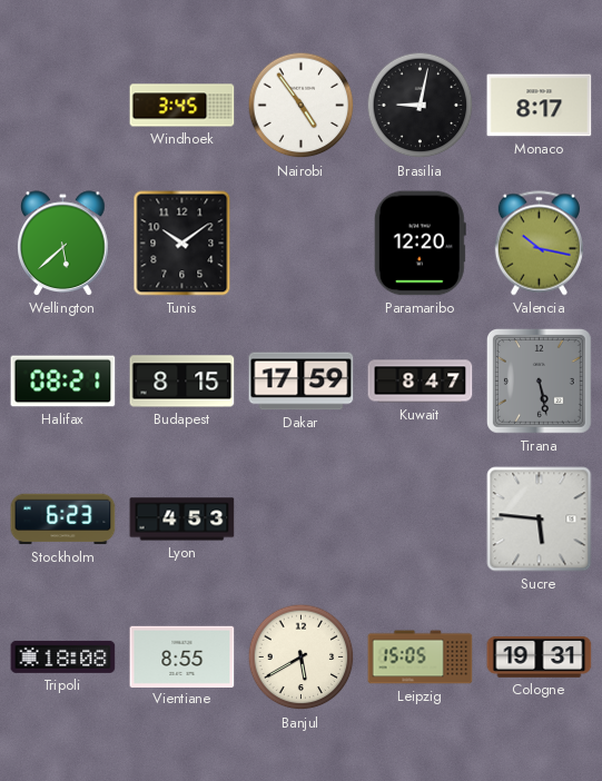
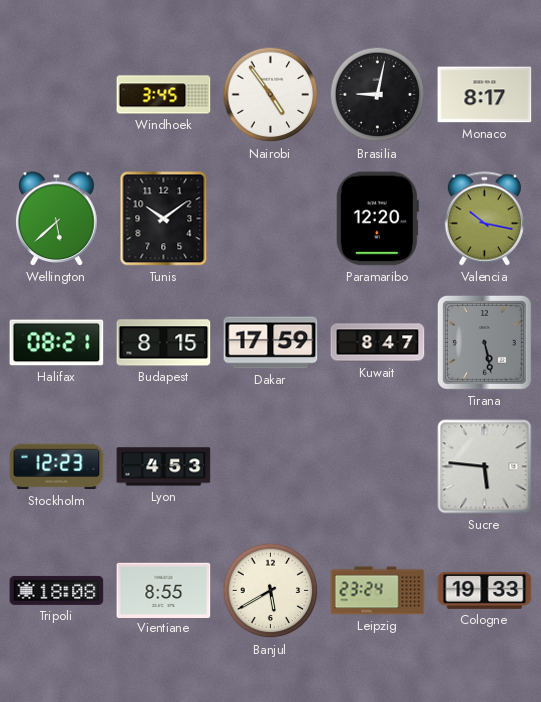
Stockholm: 6:23 -> 12:23
Leipzig: 15:05 -> 23:24
Cologne: 19:31 -> 19:33
